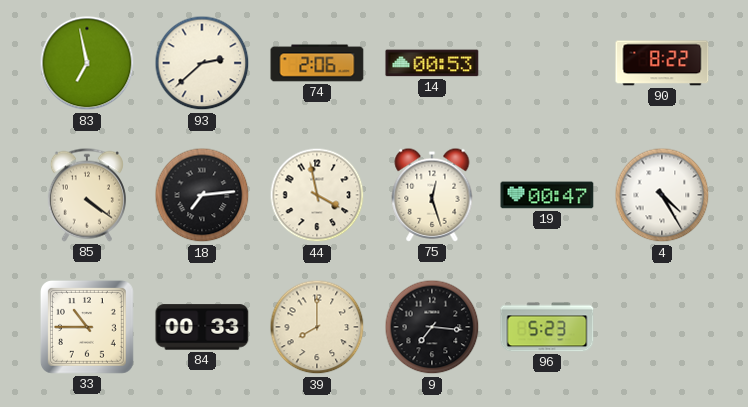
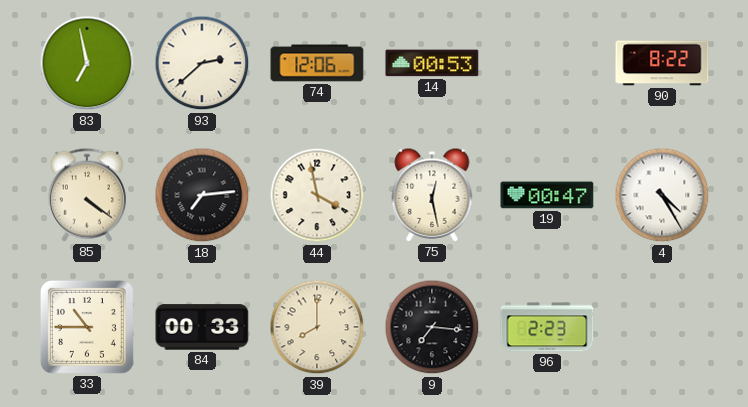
74: 2:06 -> 12:06
75: 12:27 -> 12:28
96: 5:23 -> 2:23
